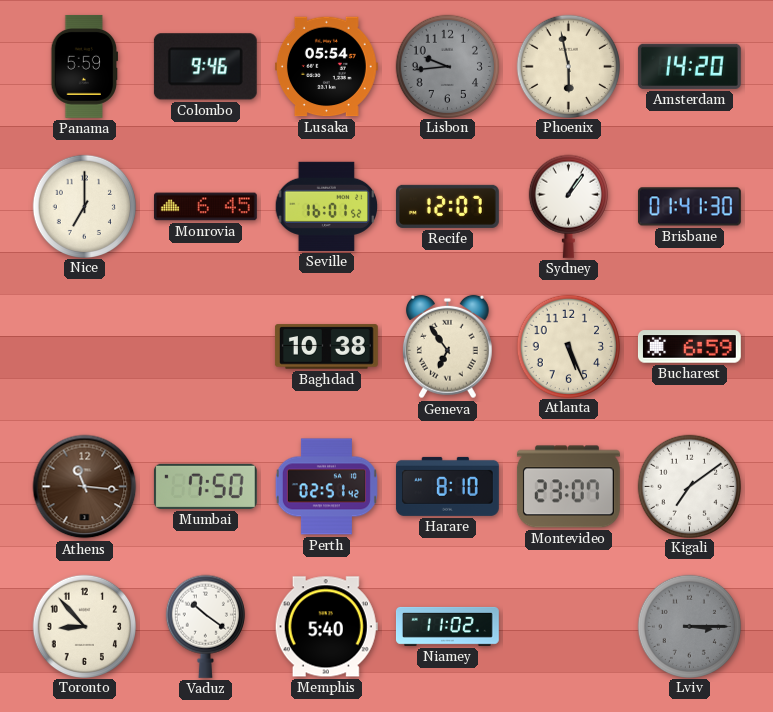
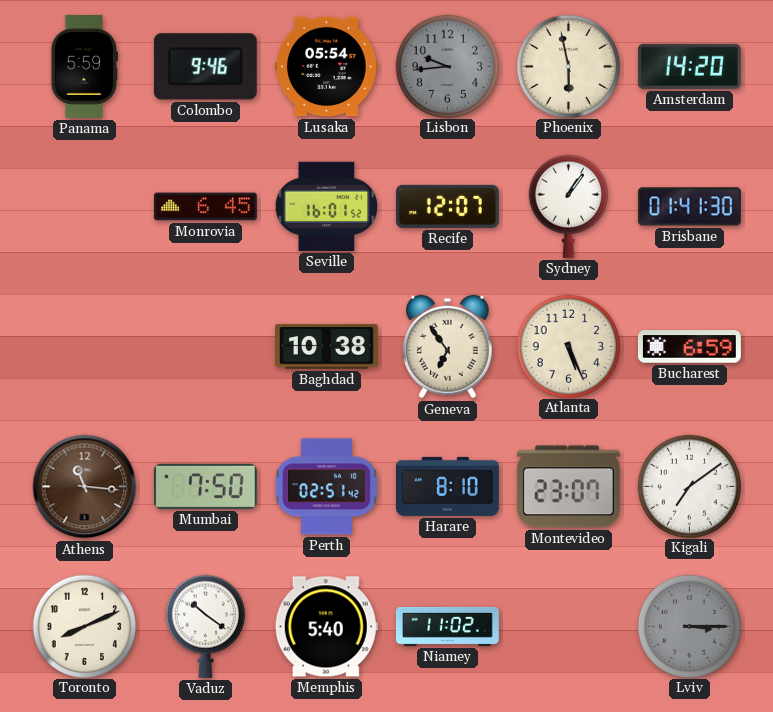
Nice: 7:00 -> none
Toronto: 8:53 -> 8:11
